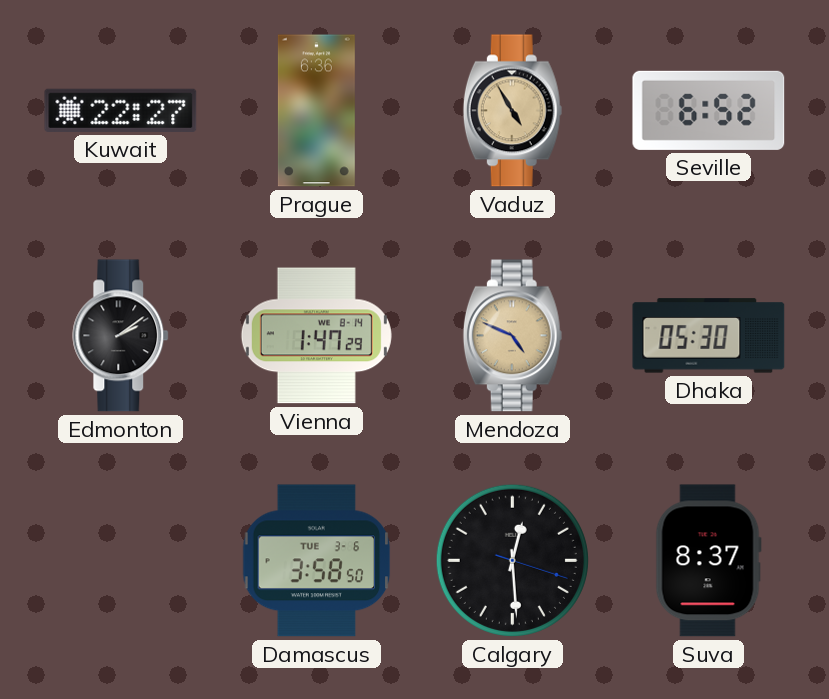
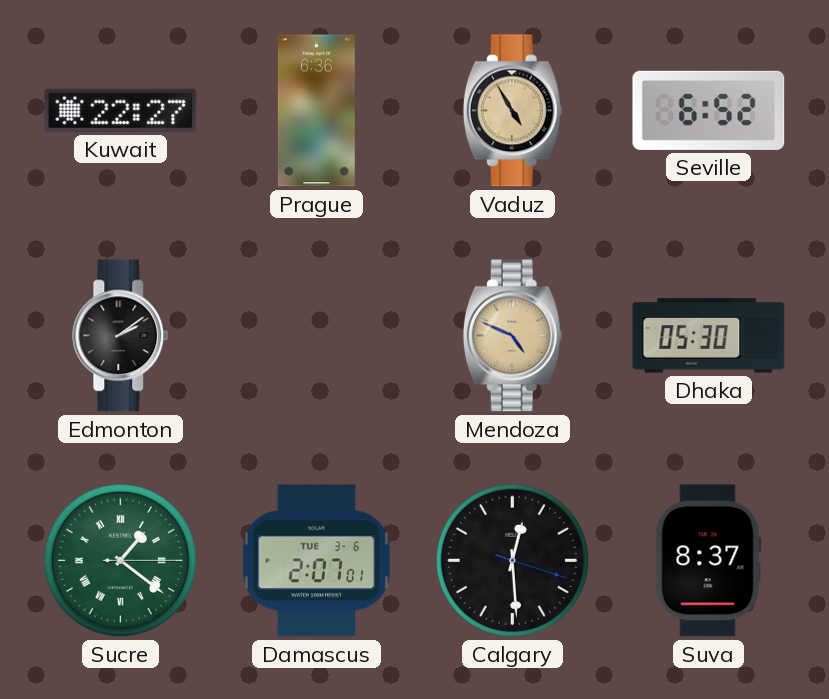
Vienna: 1:47 -> none
Sucre: none -> 1:21
Damascus: 3:58 -> 2:07
